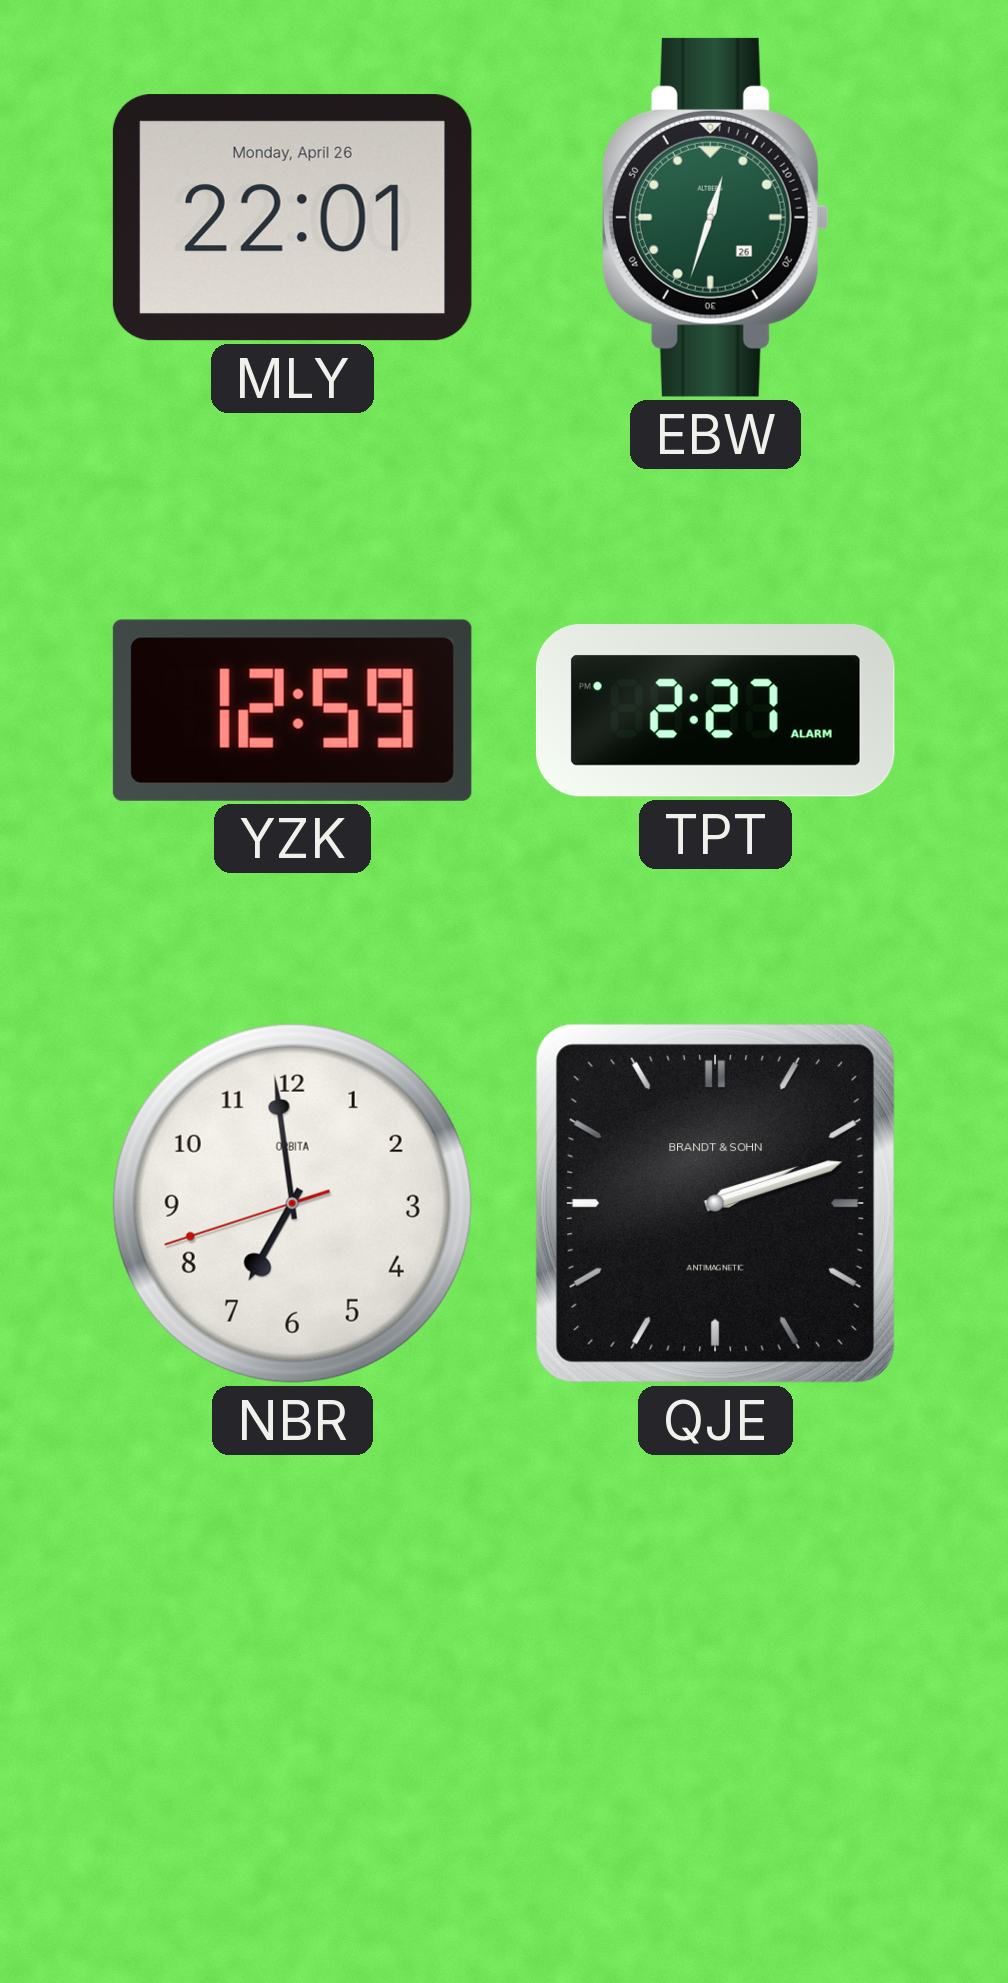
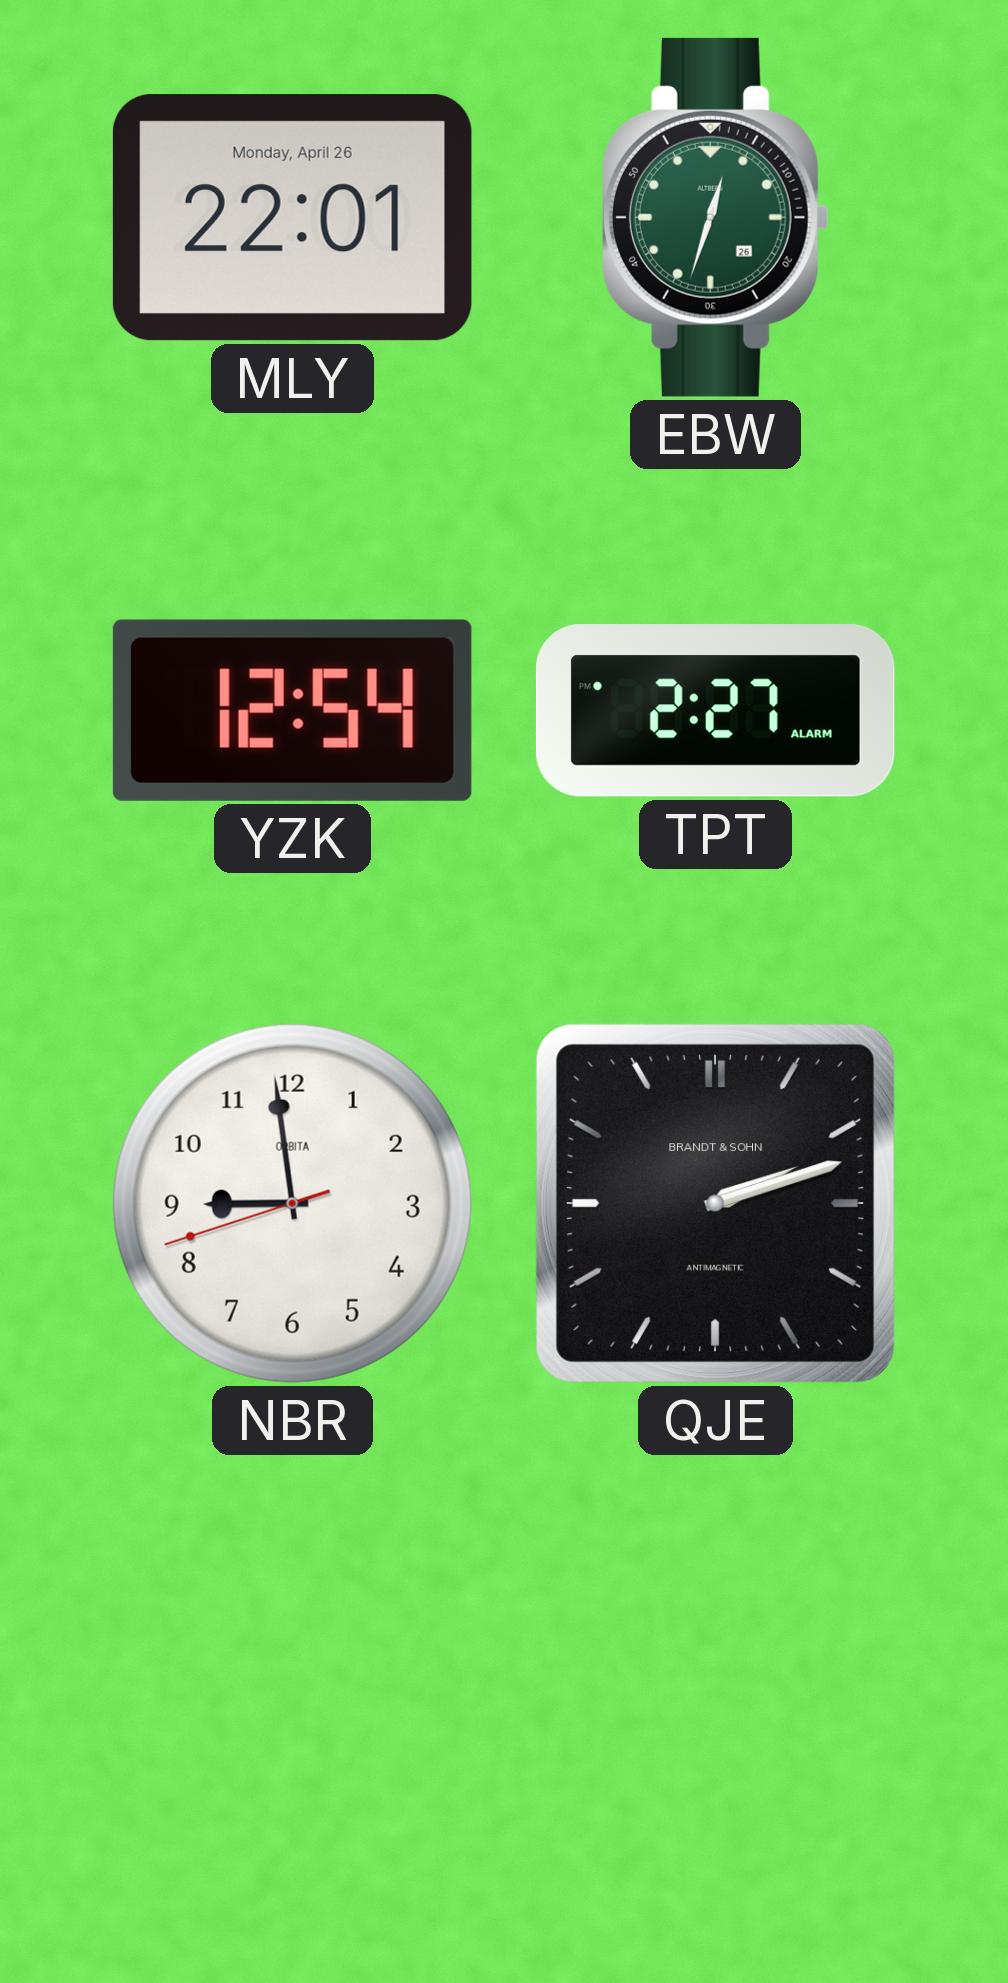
YZK: 12:59 -> 12:54
NBR: 6:58 -> 8:58
